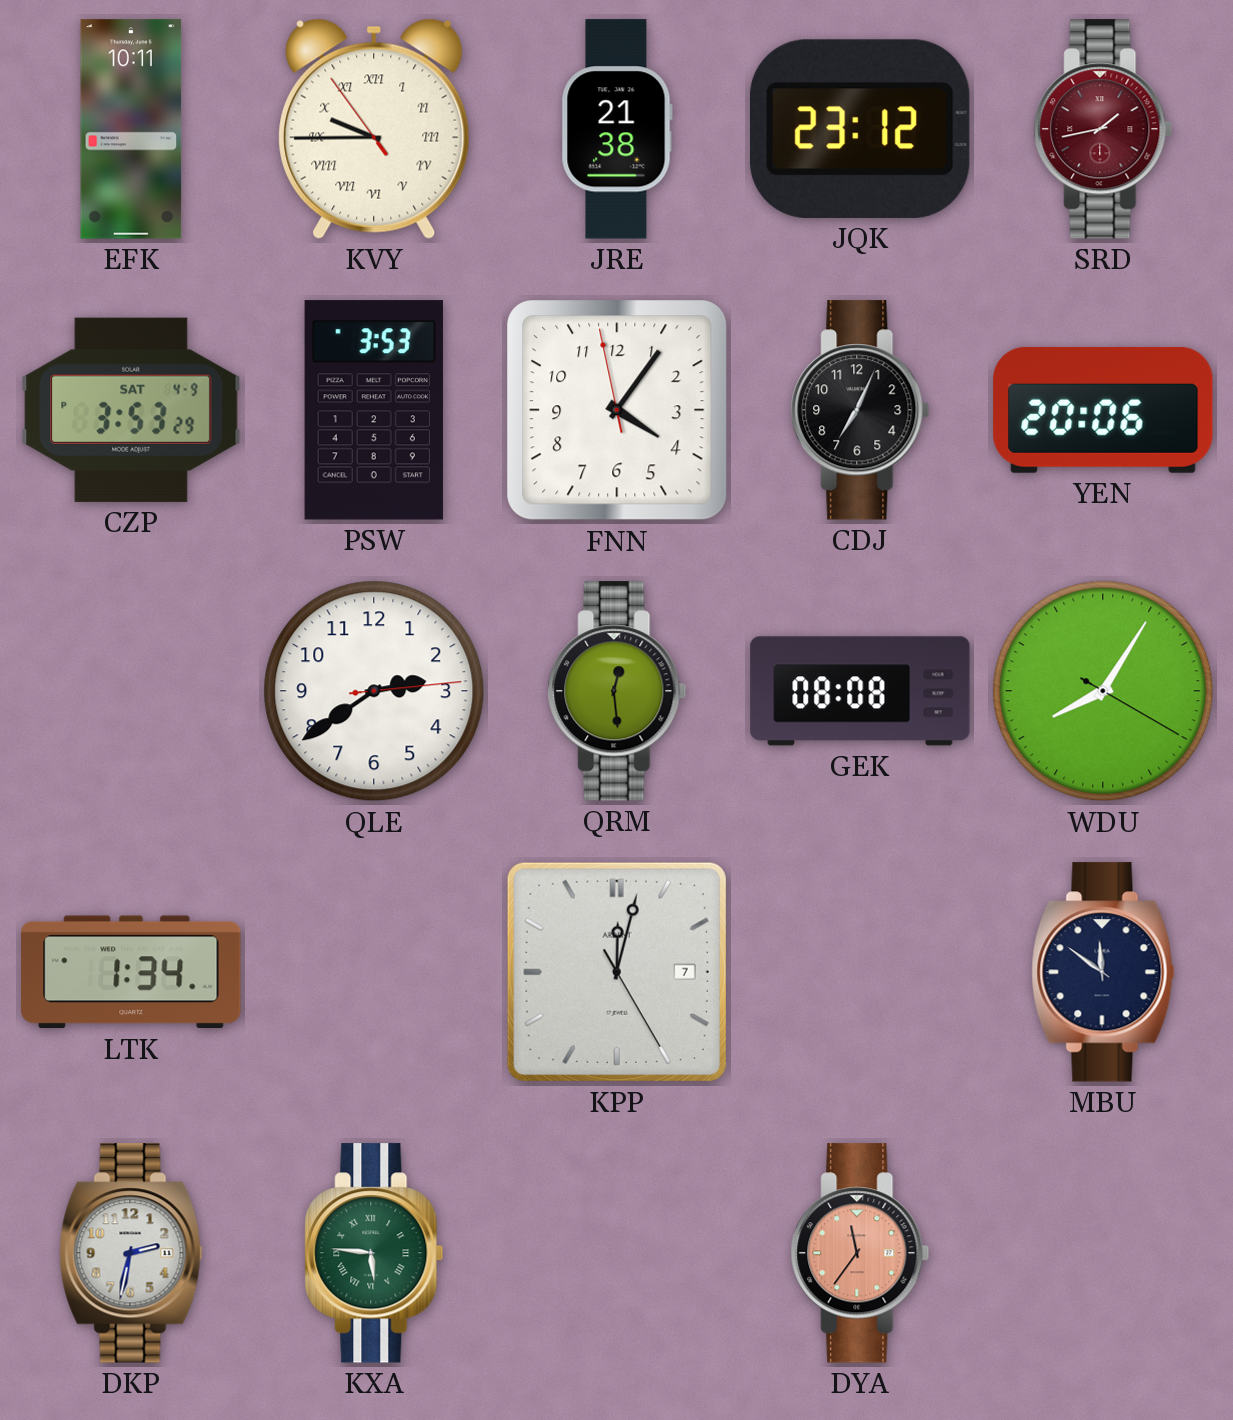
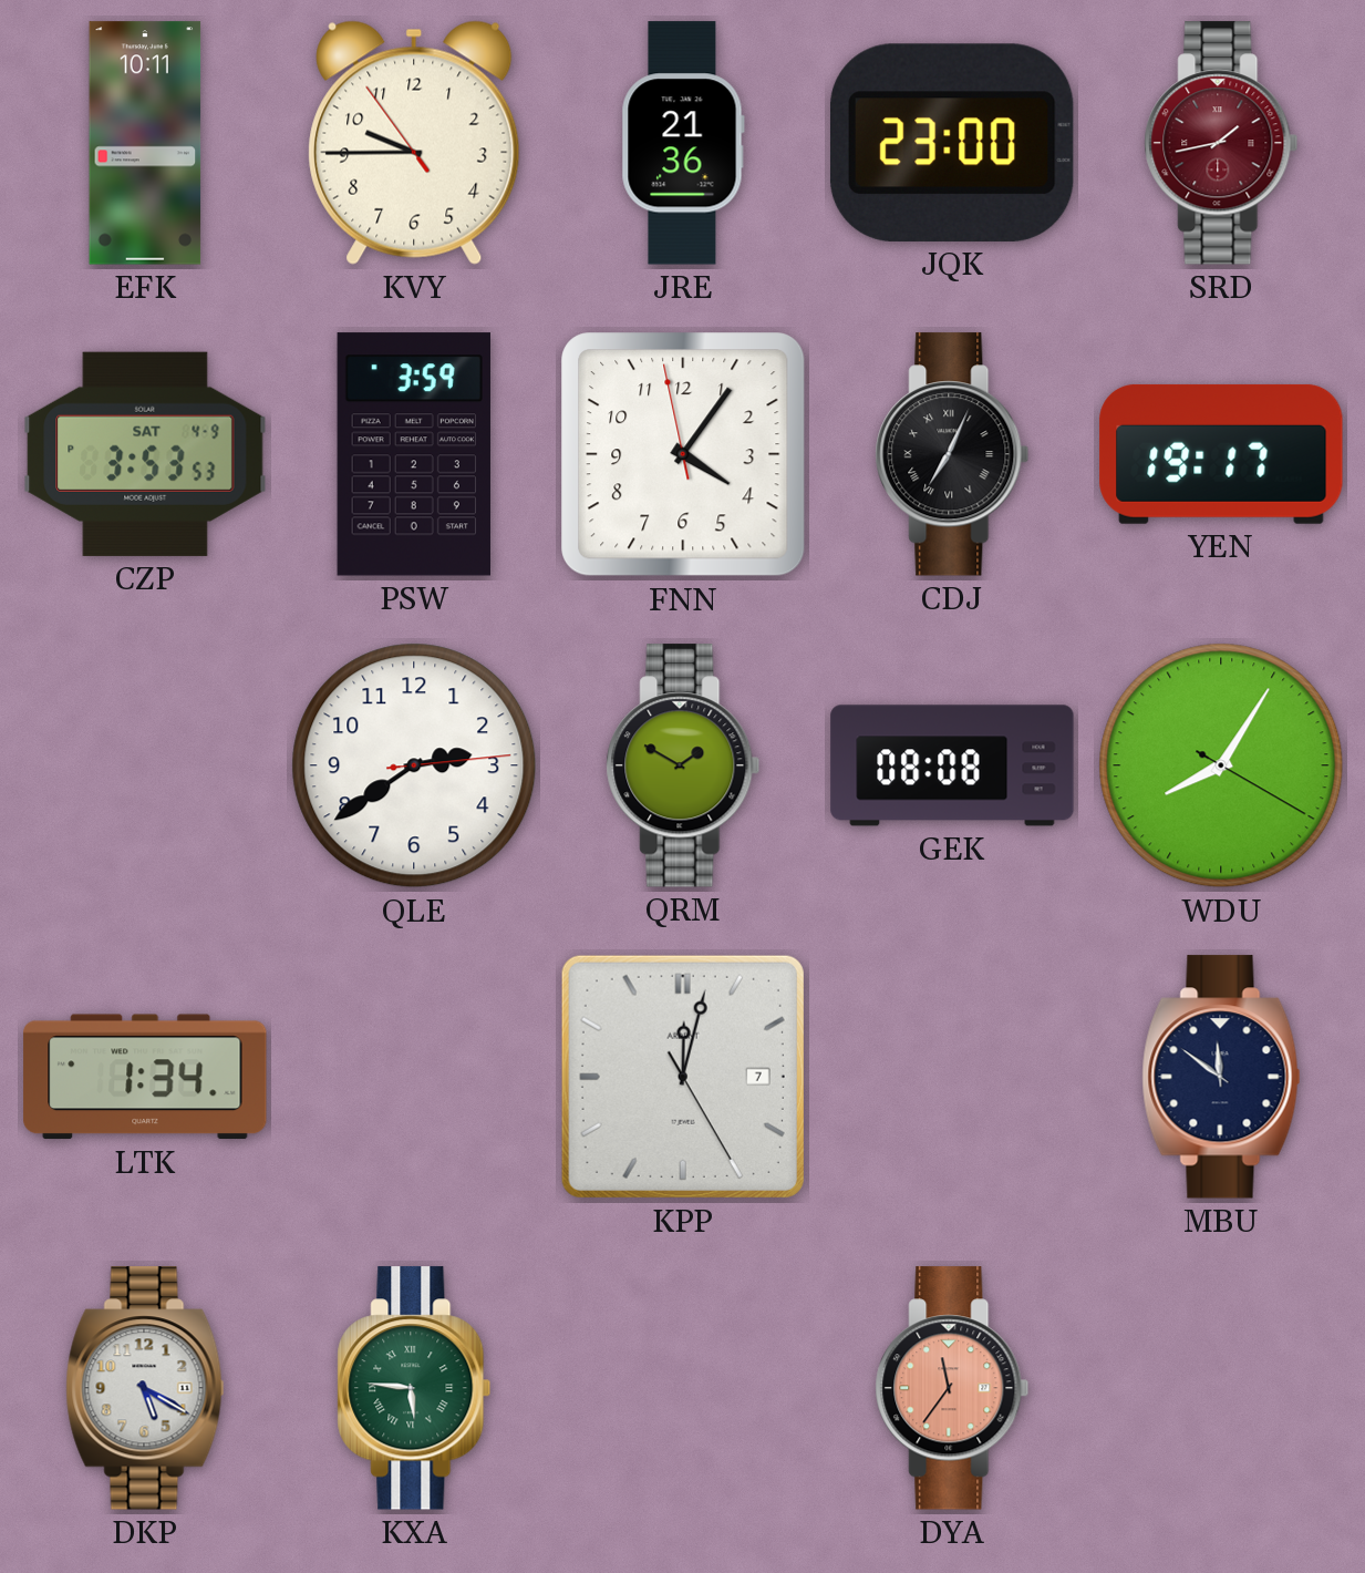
KVY numerals: Roman -> Arabic
JRE: 21:38 -> 21:36
JQK: 23:12 -> 23:00
CZP: 3:53:29 PM -> 3:53:53 PM
PSW: 3:53 -> 3:59
CDJ numerals: Arabic -> Roman
YEN: 20:06 -> 19:17
QRM: 12:29 -> 1:50
DKP: 2:32 -> 5:20
